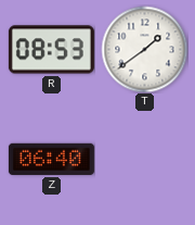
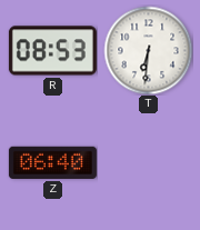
T: 1:39 -> 6:31
